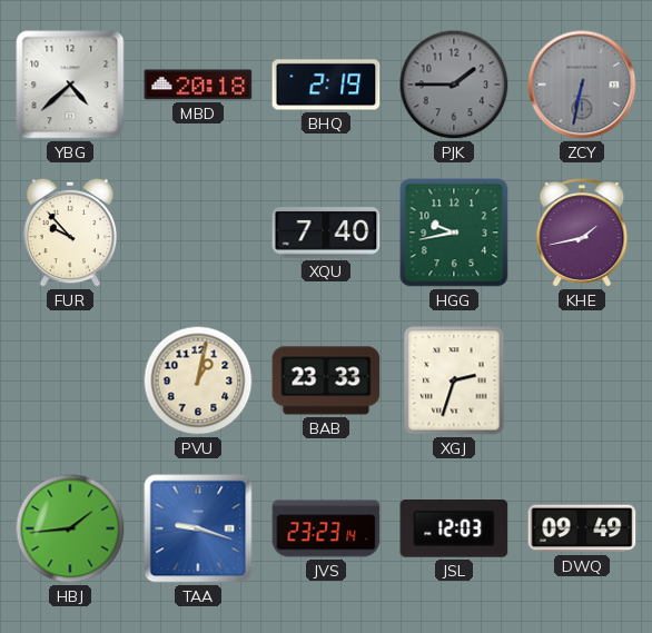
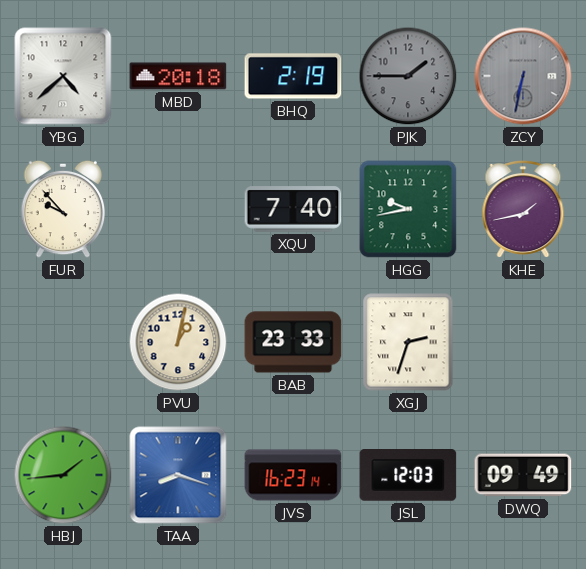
TAA: 9:18 -> 8:18
JVS: 23:23 -> 16:23
